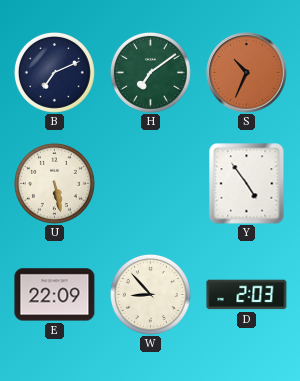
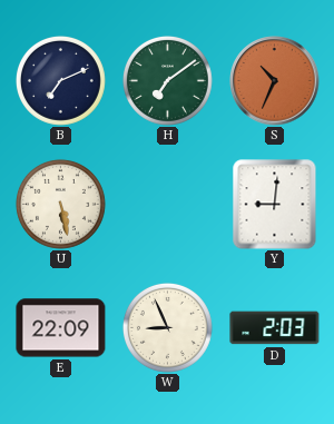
Y: 4:54 -> 9:01
W: 8:53 -> 8:56
